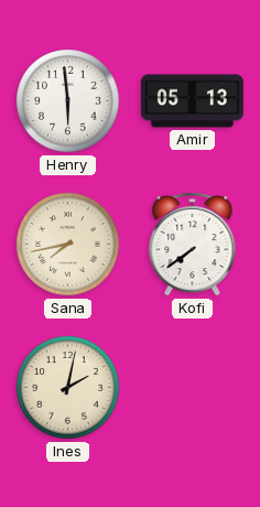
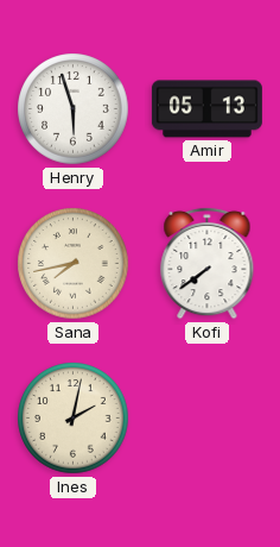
Henry: 5:59 -> 5:57
